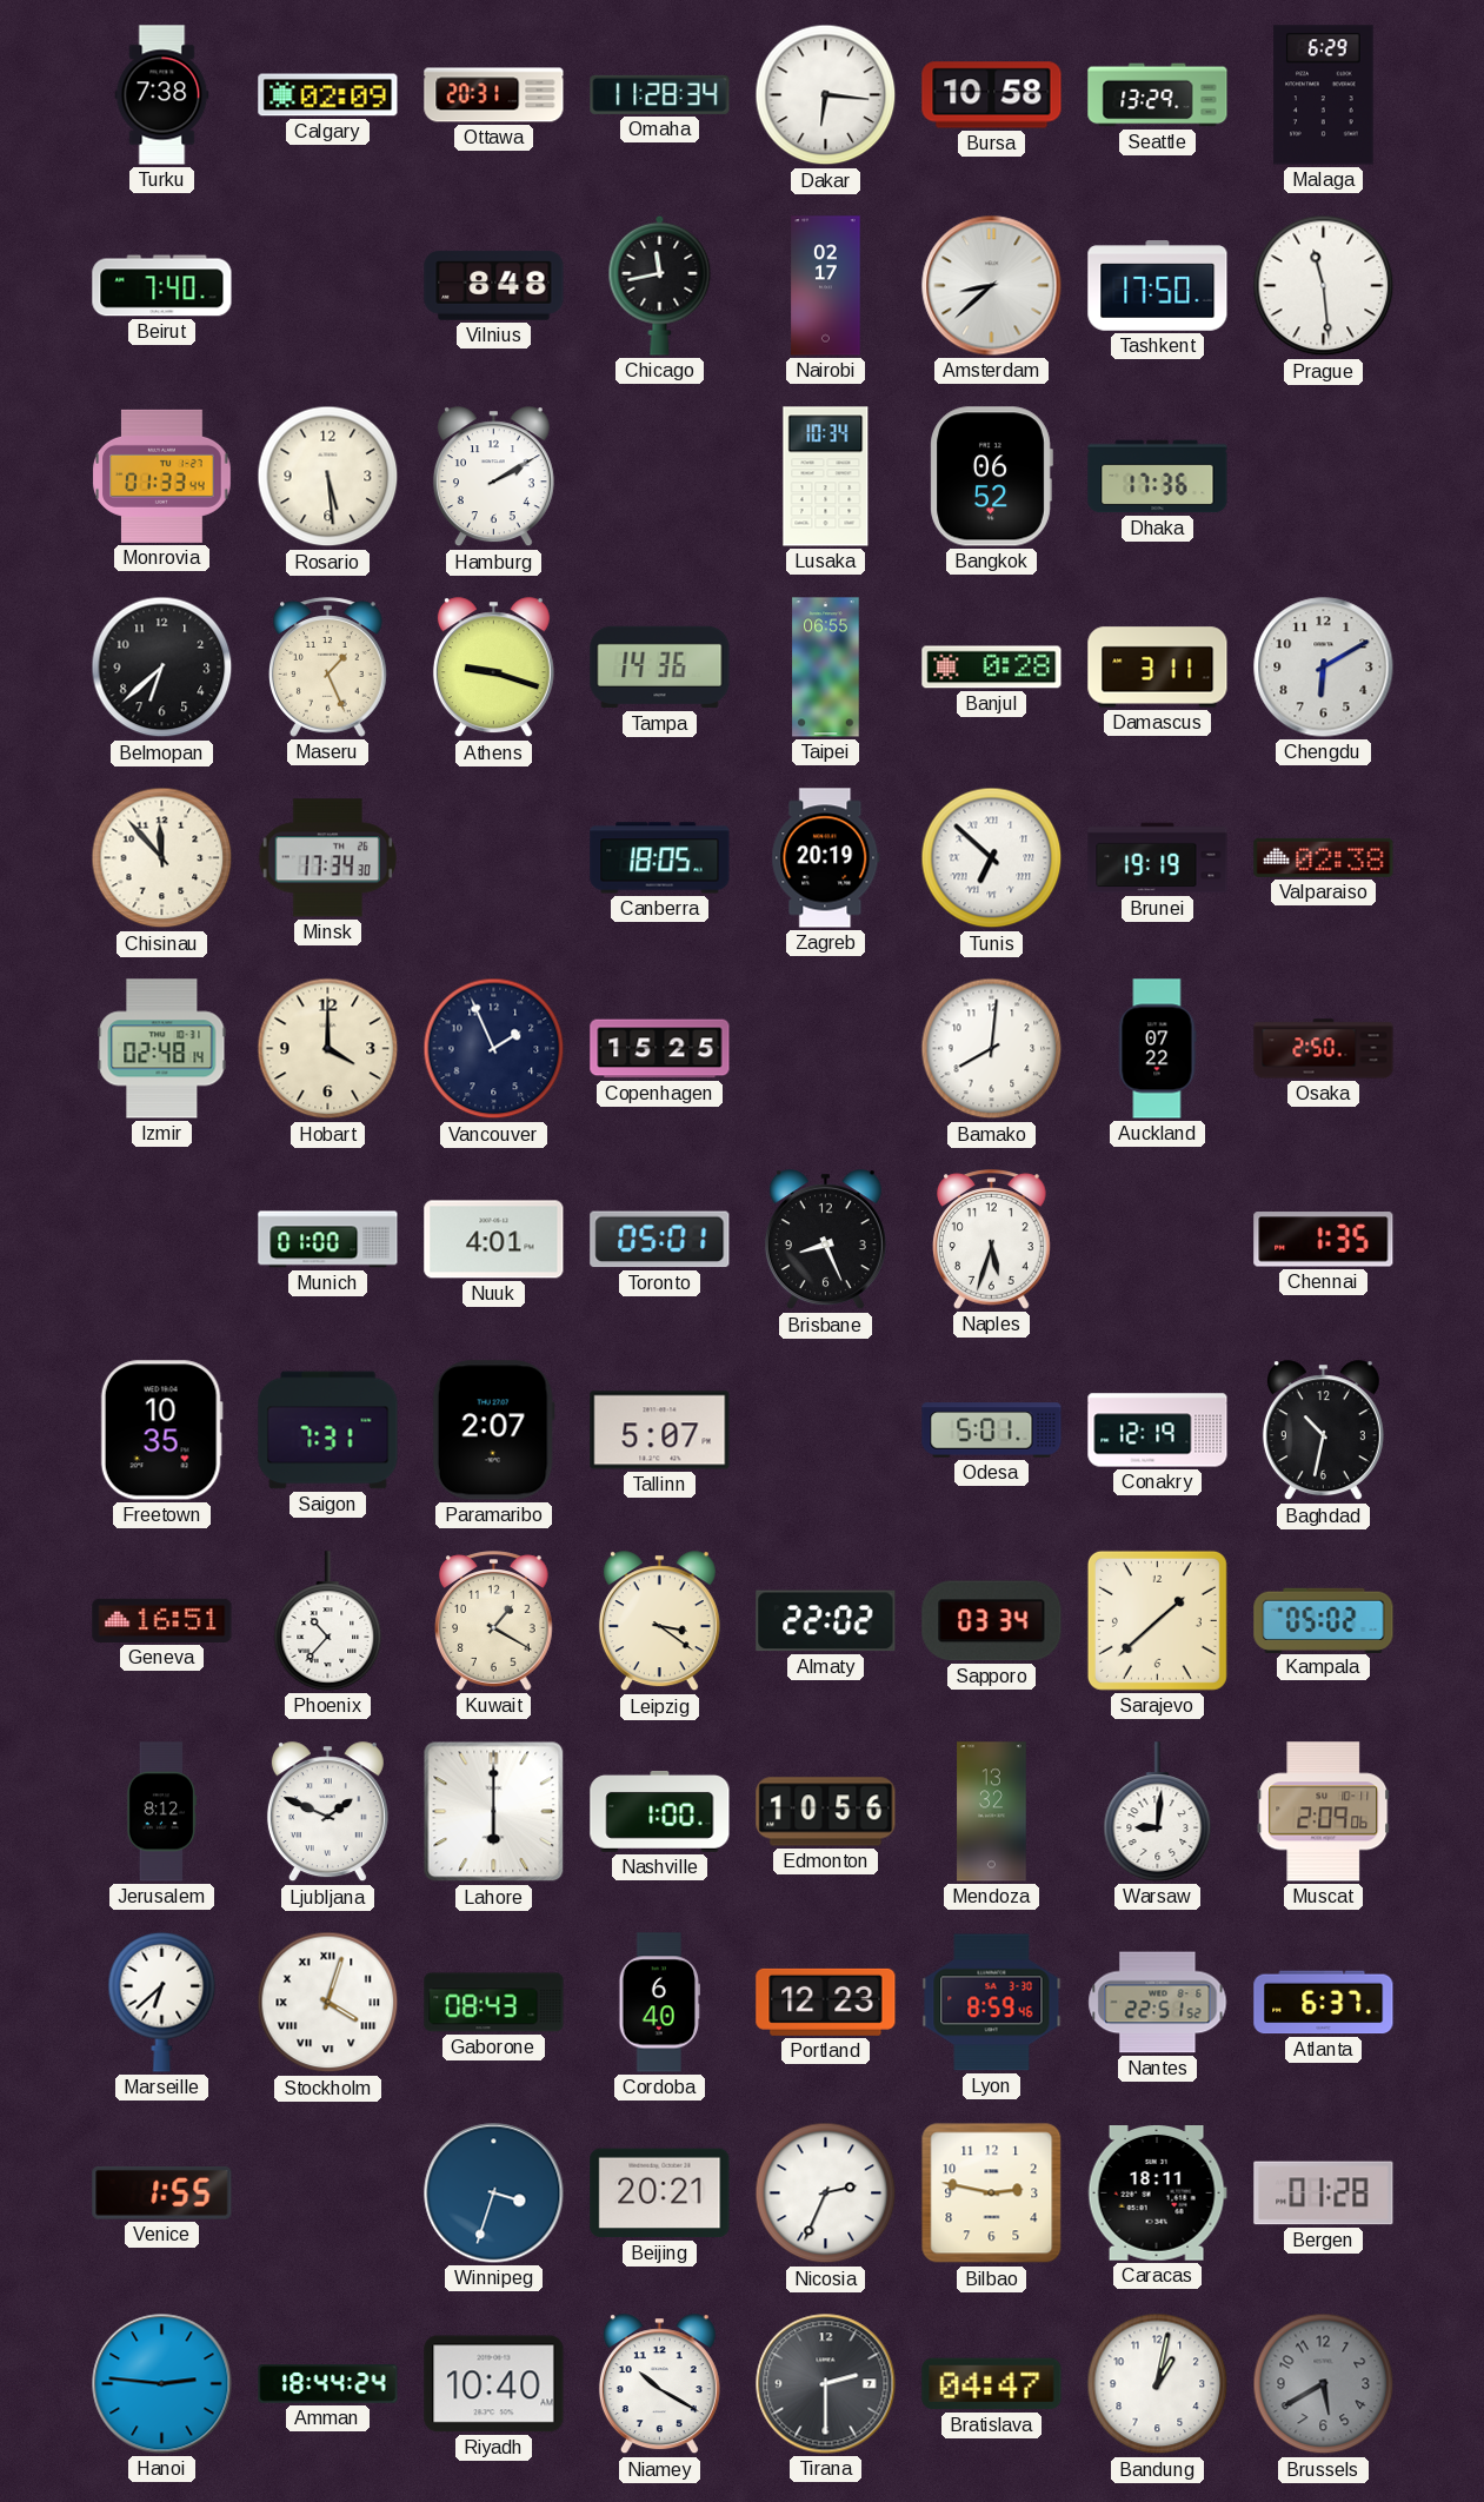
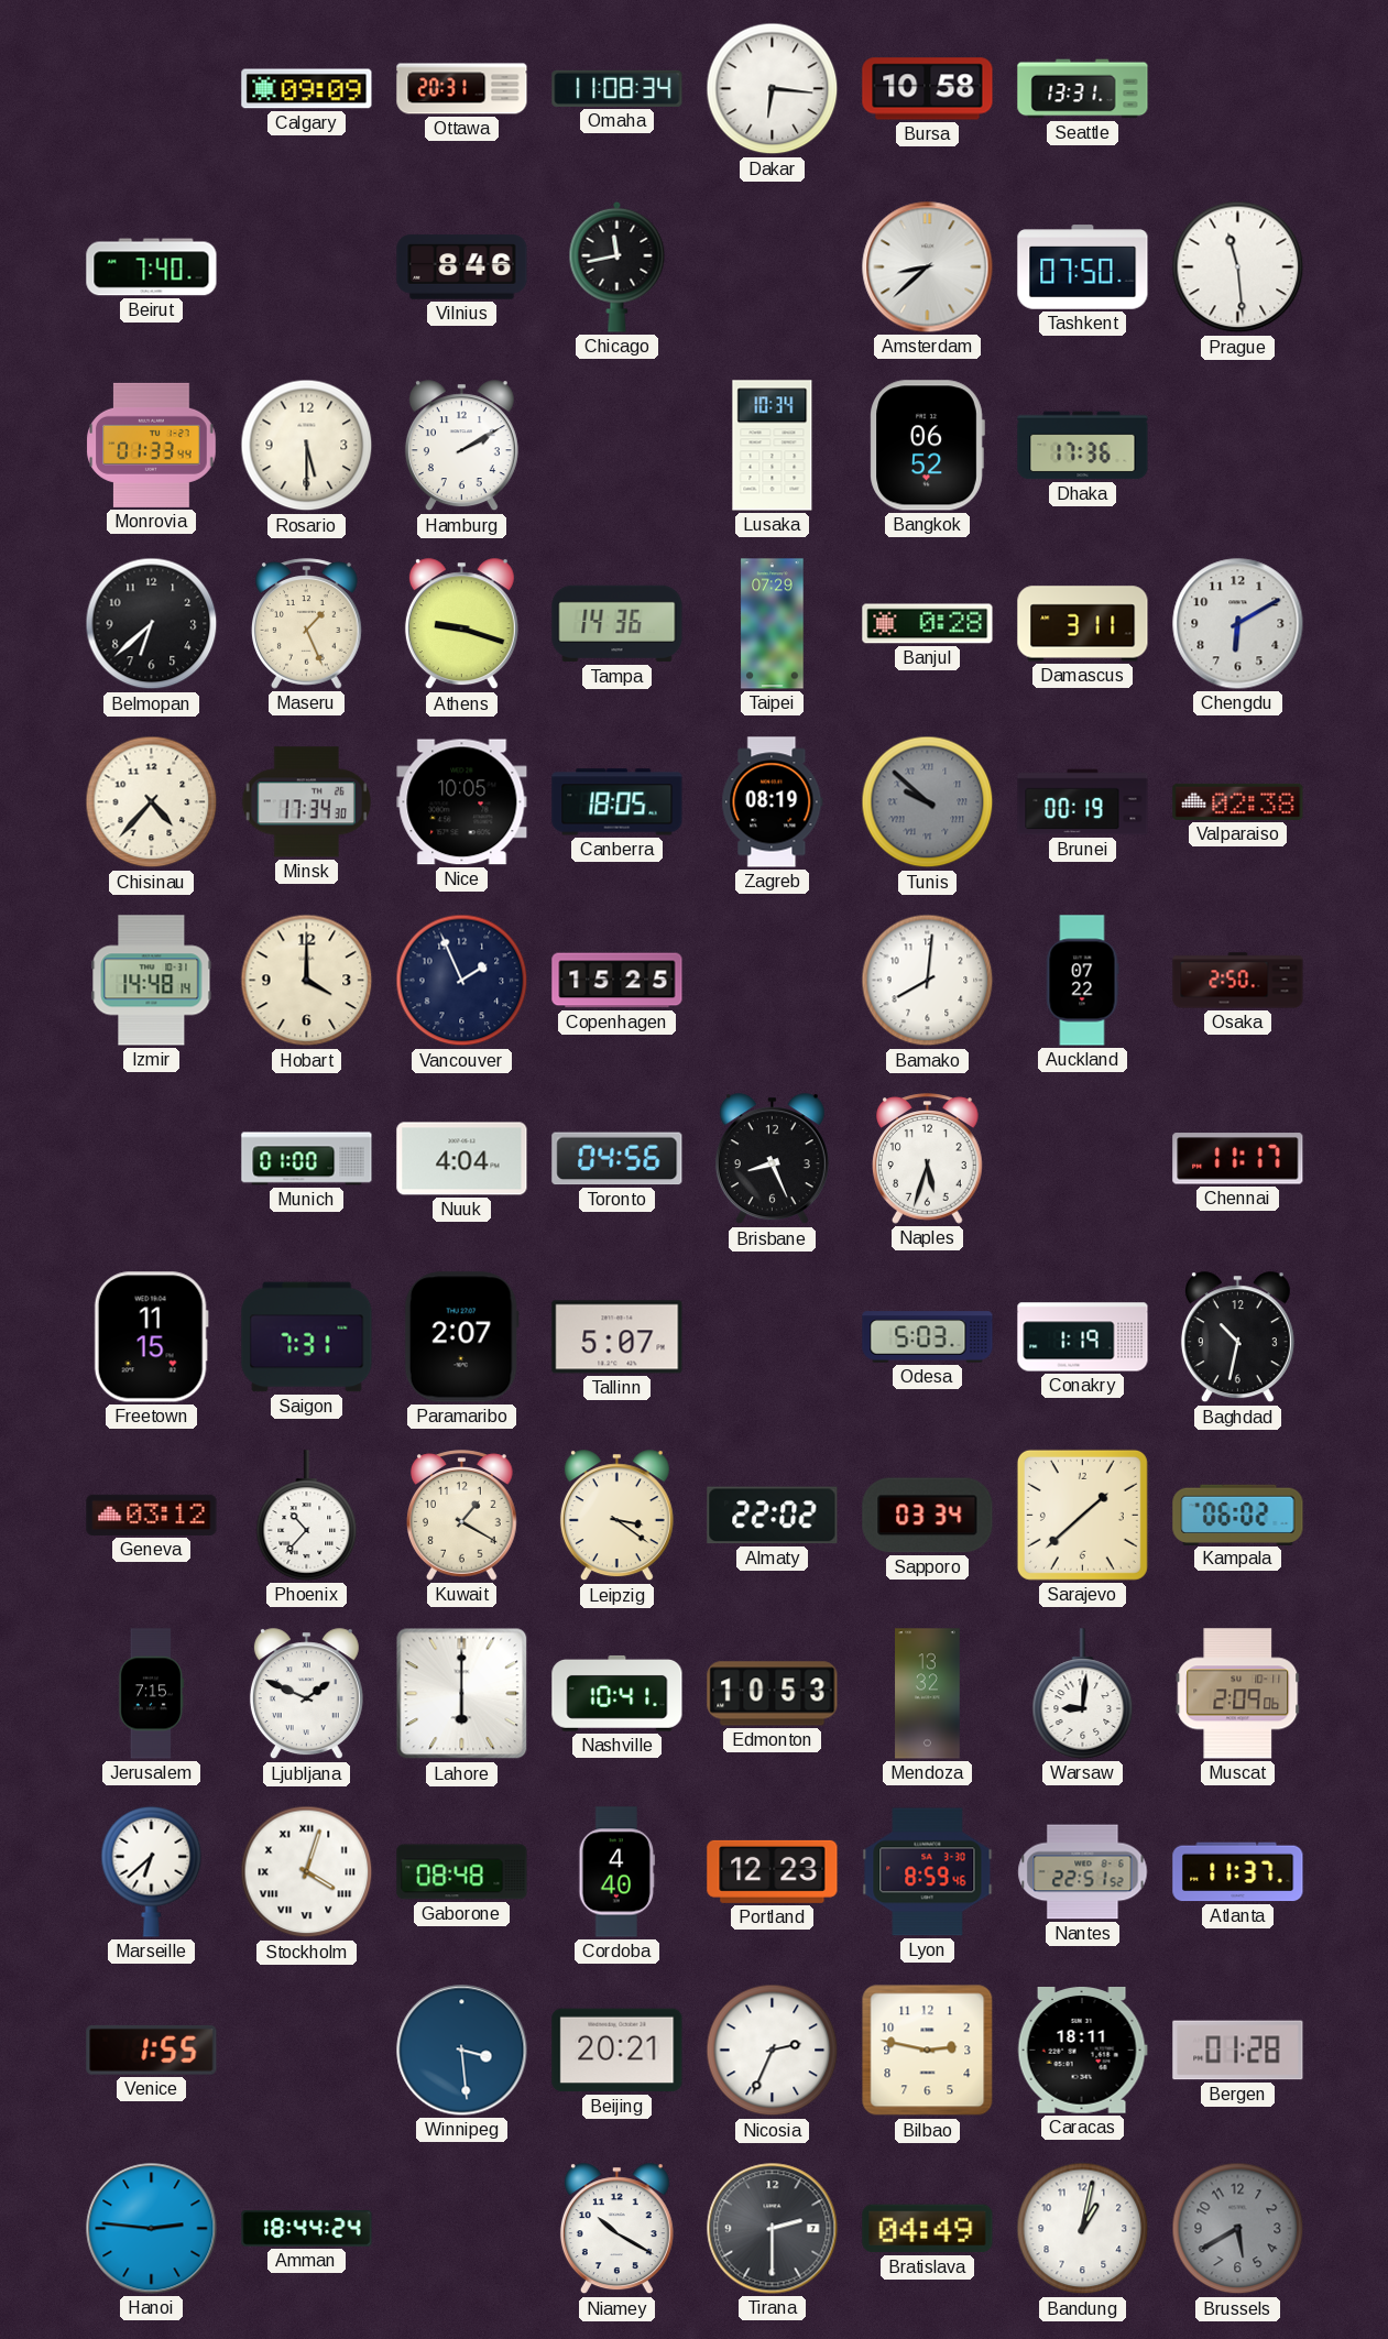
Turku: 7:38 -> none
Calgary: 02:09 -> 09:09
Omaha: 11:28 -> 11:08
Seattle: 13:29 -> 13:31
Malaga: 6:29 -> none
Vilnius: 8:48 -> 8:46
Nairobi: 02:17 -> none
Tashkent: 17:50 -> 07:50
Rosario: 5:29 -> 5:30
Taipei: 06:55 -> 07:29
Chisinau: 11:53 -> 4:37
Nice: none -> 10:05
Zagreb: 20:19 -> 08:19
Tunis: 6:52 -> 9:52
Tunis dial: white -> grey
Brunei: 19:19 -> 00:19
Izmir: 02:48 -> 14:48
Nuuk: 4:01 -> 4:04
Toronto: 05:01 -> 04:56
Chennai: 1:35 -> 11:17
Freetown: 10:35 -> 11:15
Odesa: 5:01 -> 5:03
Conakry: 12:19 -> 1:19
Geneva: 16:51 -> 03:12
Kampala: 05:02 -> 06:02
Jerusalem: 8:12 -> 7:15
Nashville: 1:00 -> 10:41
Edmonton: 10:56 -> 10:53
Gaborone: 08:43 -> 08:48
Cordoba: 6:40 -> 4:40
Atlanta: 6:37 -> 11:37
Winnipeg: 3:33 -> 3:29
Riyadh: 10:40 -> none
Bratislava: 04:47 -> 04:49
